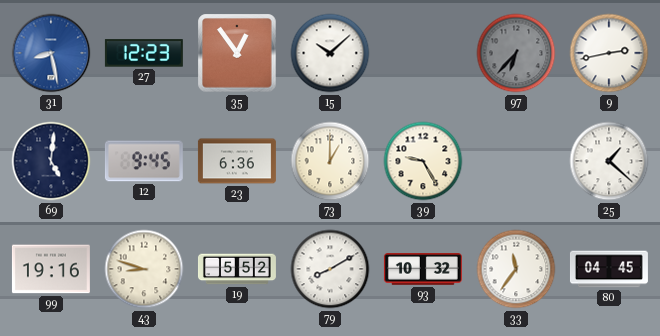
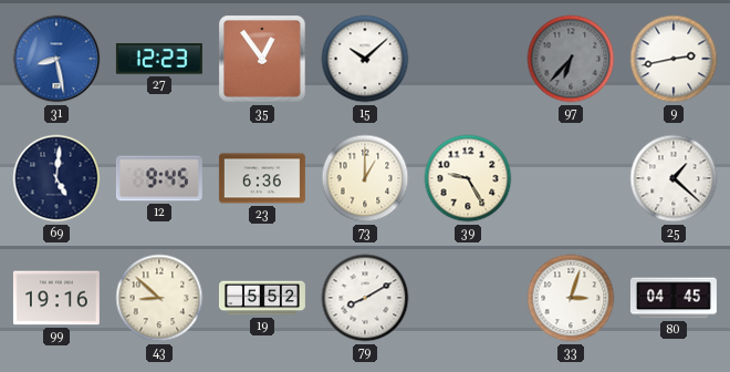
43: 8:48 -> 8:52
93: 10:32 -> none
33: 11:36 -> 3:03
